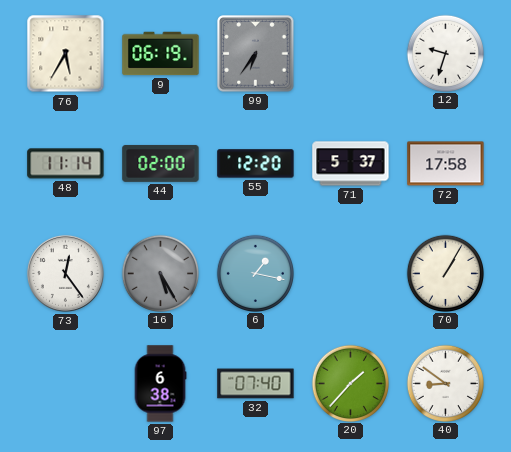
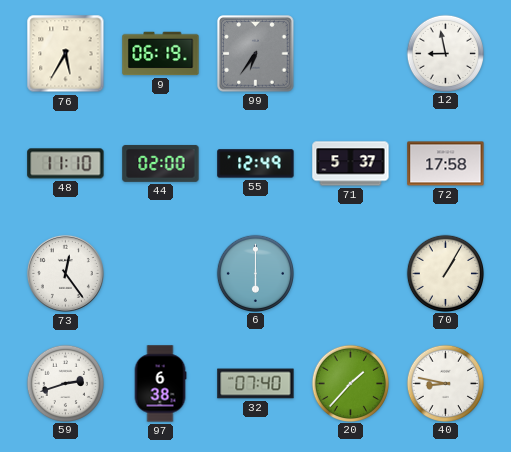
12: 9:33 -> 8:58
48: 11:14 -> 11:10
55: 12:20 -> 12:49
16: 5:25 -> none
6: 1:17 -> 6:00
59: none -> 2:42
40: 8:51 -> 8:47
